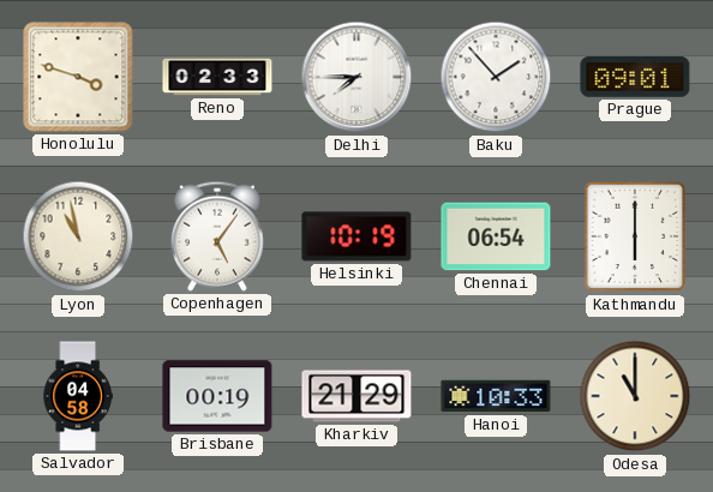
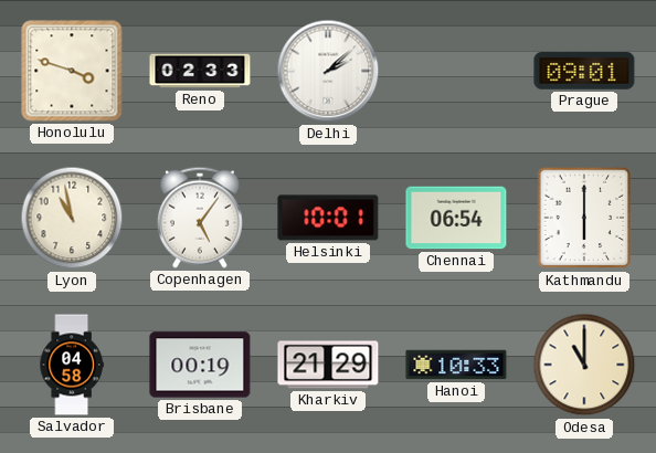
Delhi: 7:45 -> 2:08
Baku: 1:53 -> none
Helsinki: 10:19 -> 10:01
